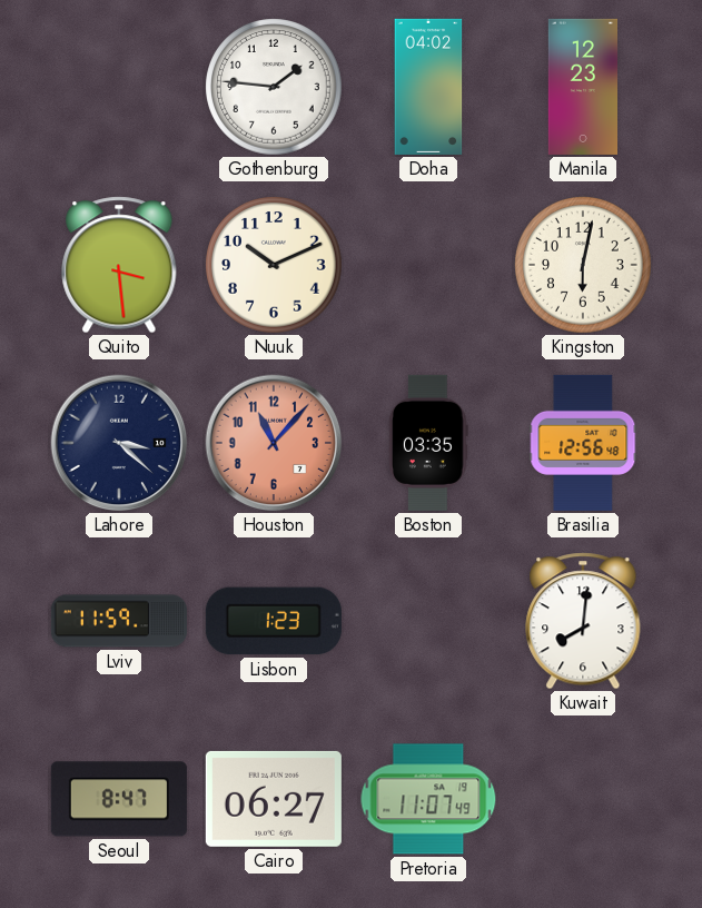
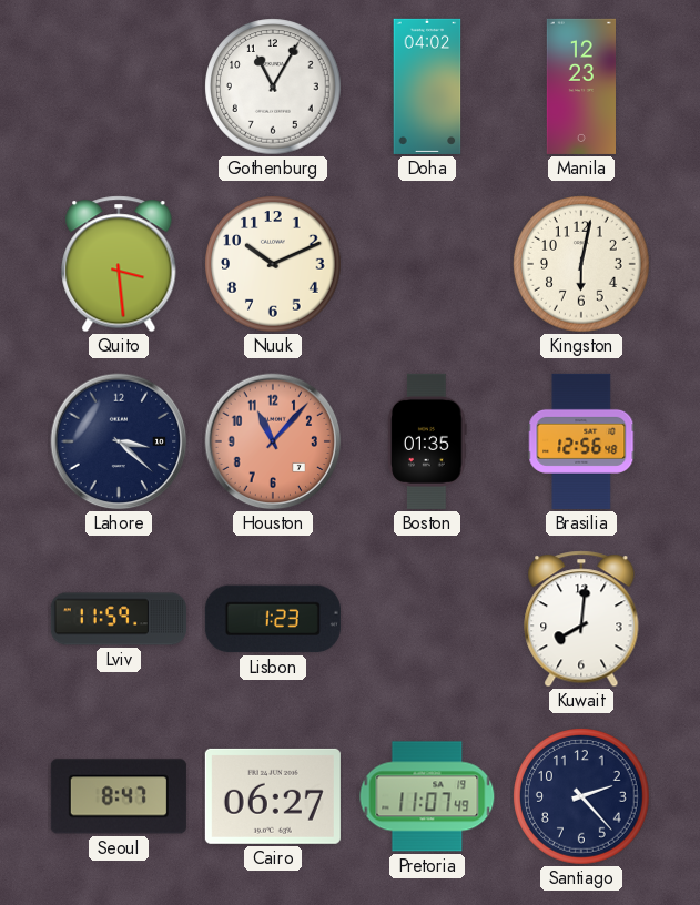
Gothenburg: 1:46 -> 11:05
Boston: 03:35 -> 01:35
Santiago: none -> 2:23
